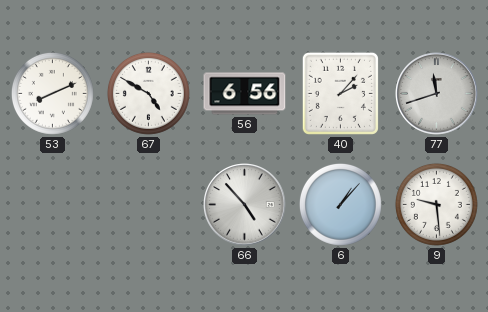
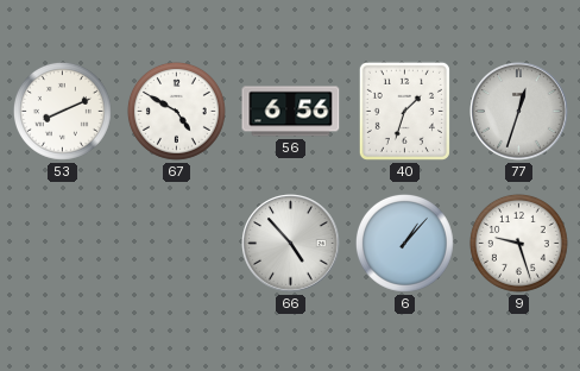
40: 2:07 -> 1:33
77: 11:42 -> 12:33
9: 9:29 -> 9:27
